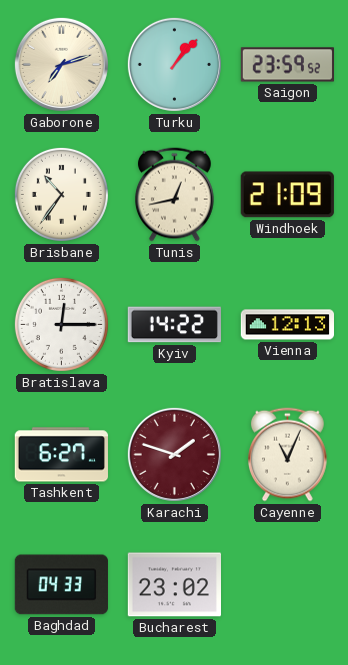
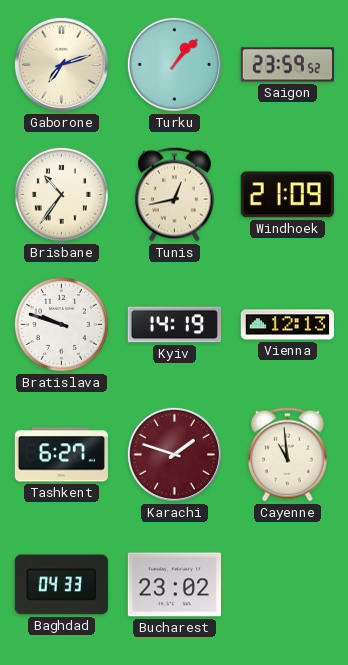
Bratislava: 12:15 -> 9:48
Kyiv: 14:22 -> 14:19
Cayenne: 11:04 -> 10:59
